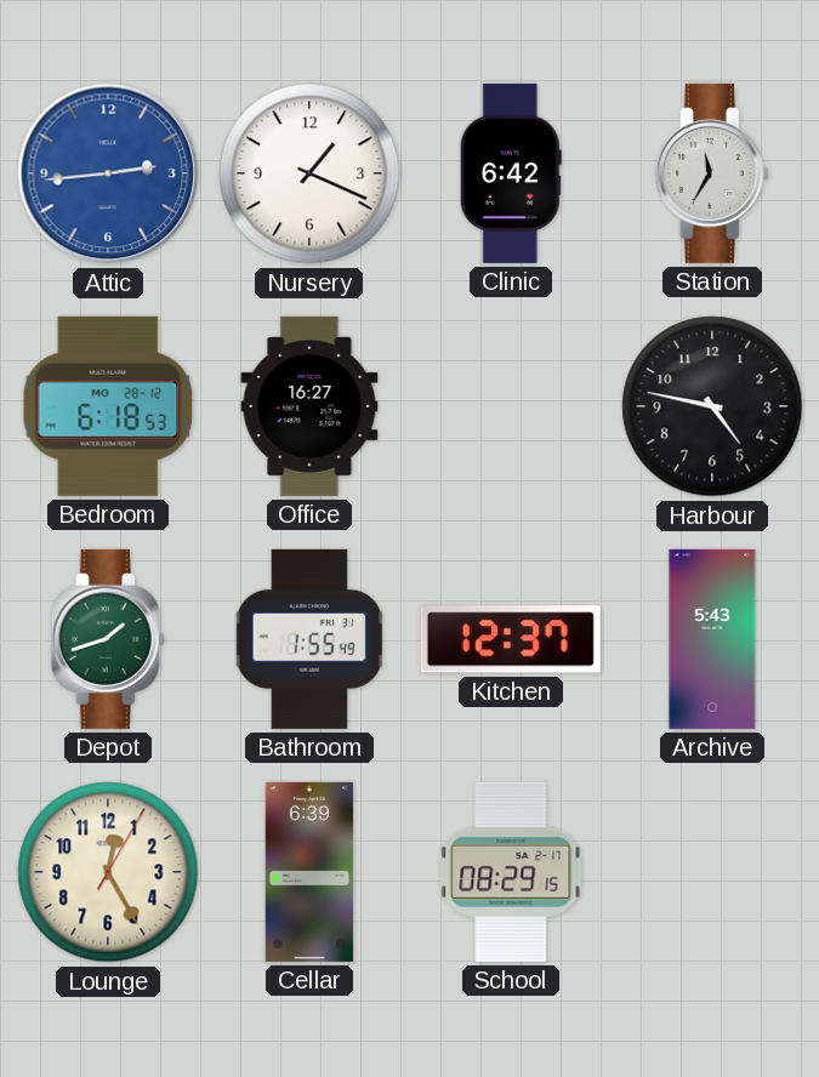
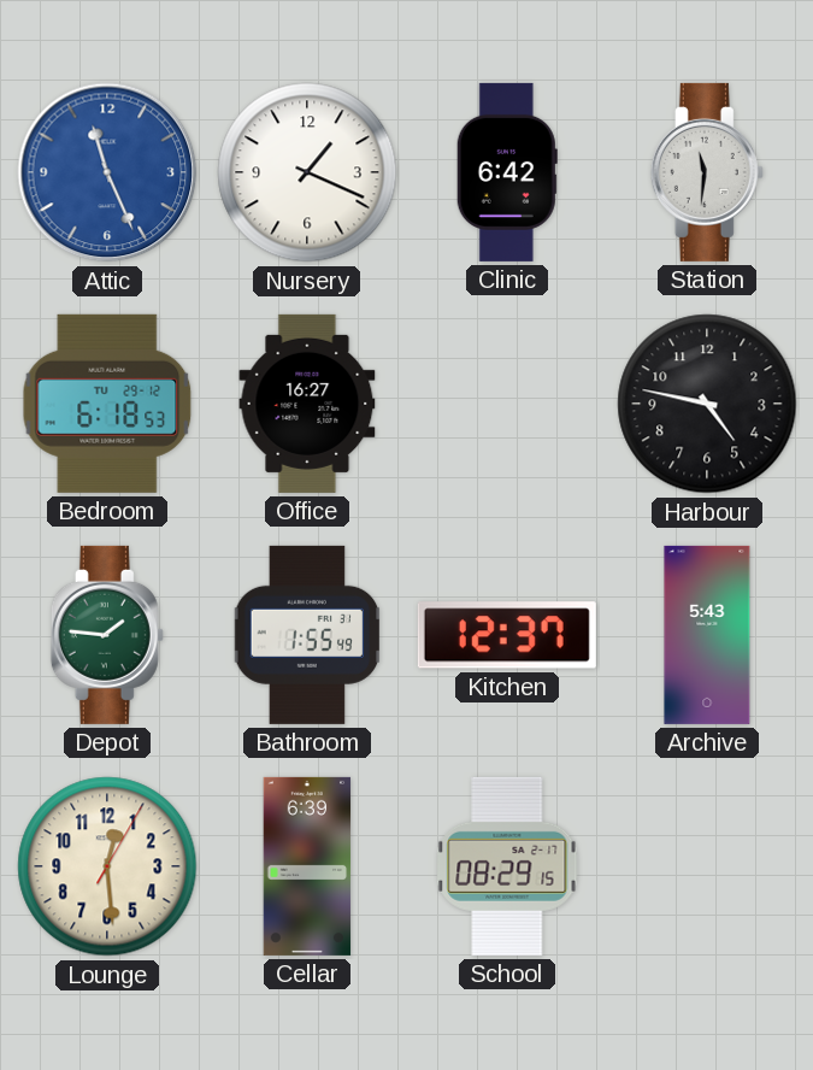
Attic: 2:44 -> 11:26
Station: 11:35 -> 11:31
Bedroom date: MO 28-12 -> TU 29-12
Depot: 1:42 -> 1:46
Lounge: 12:25 -> 12:29
